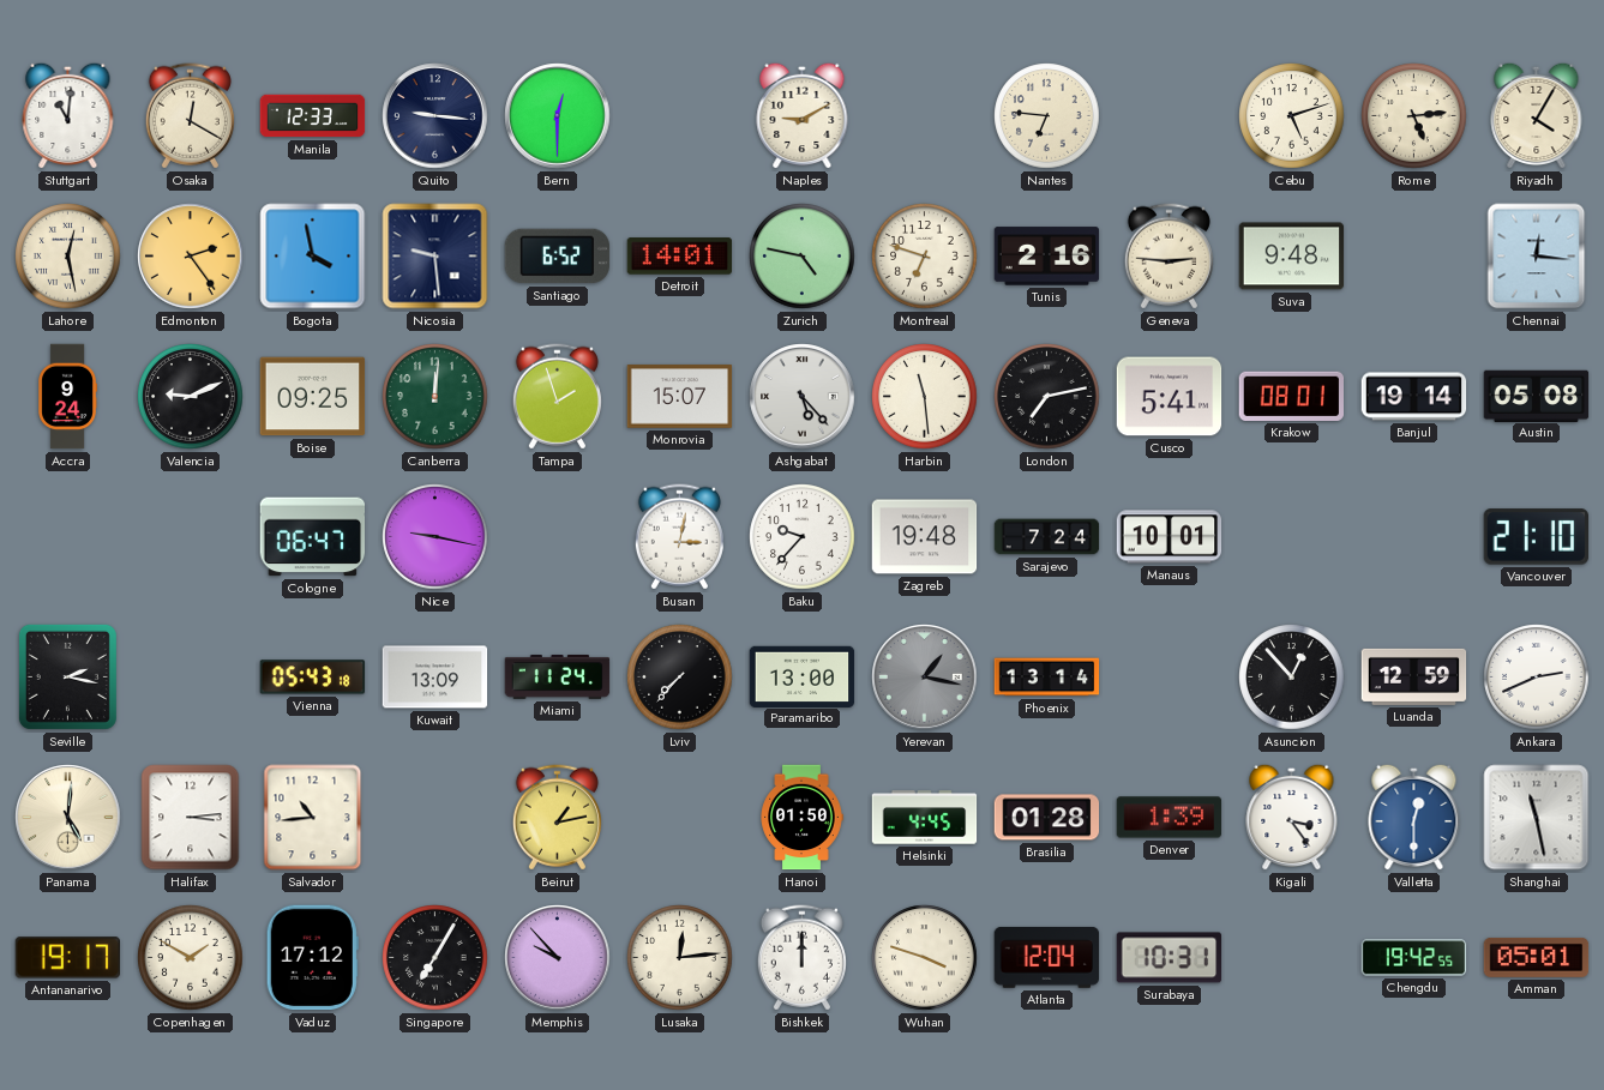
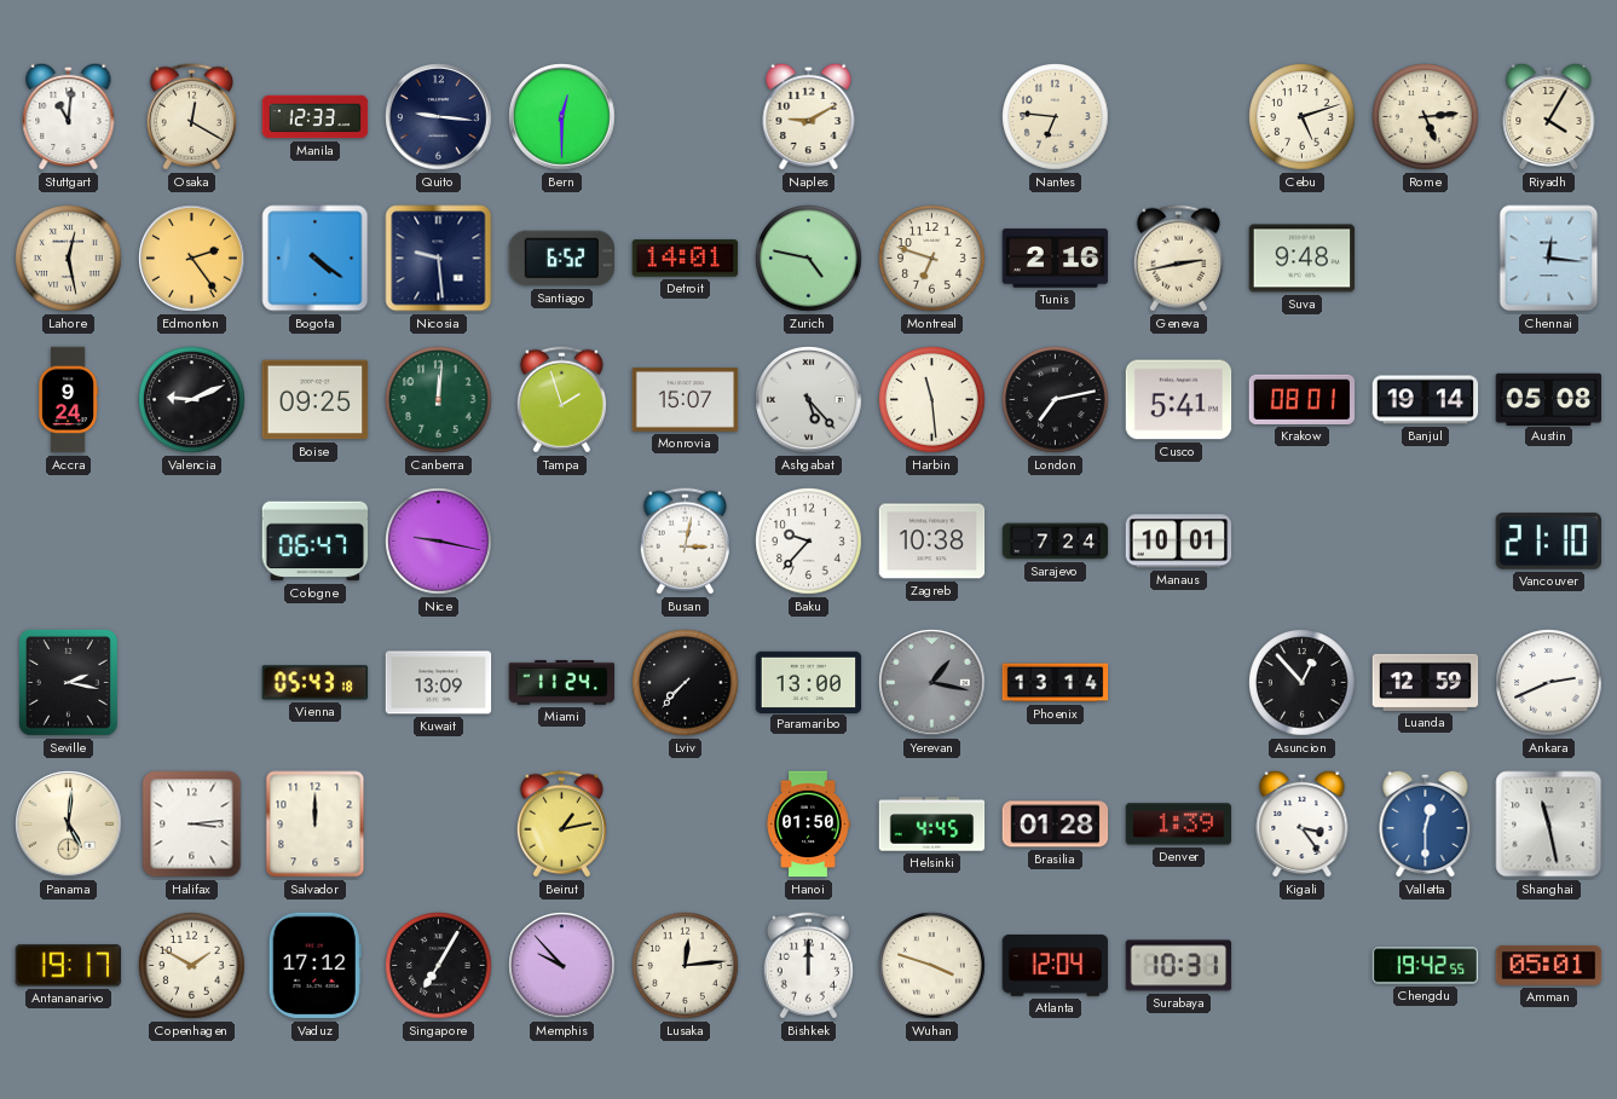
Bogota: 3:58 -> 4:21
Geneva: 2:46 -> 2:43
Zagreb: 19:48 -> 10:38
Salvador: 10:44 -> 12:00
